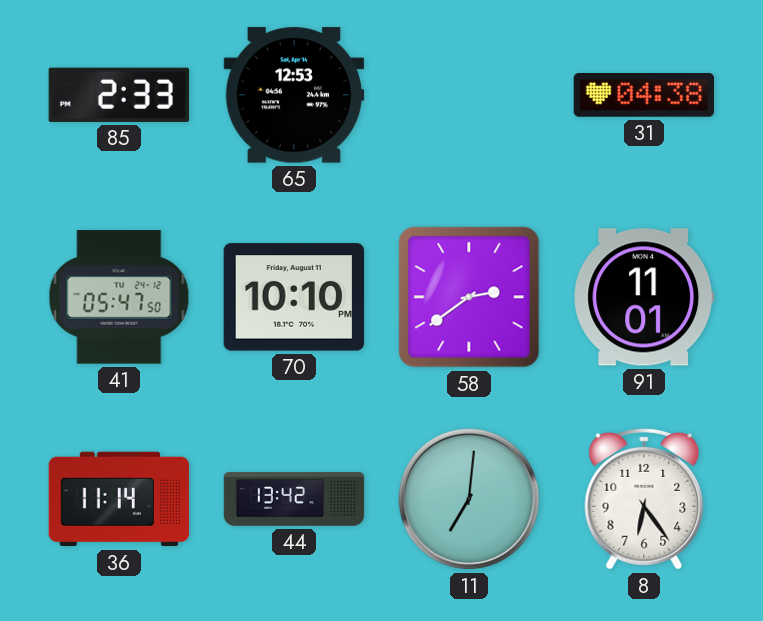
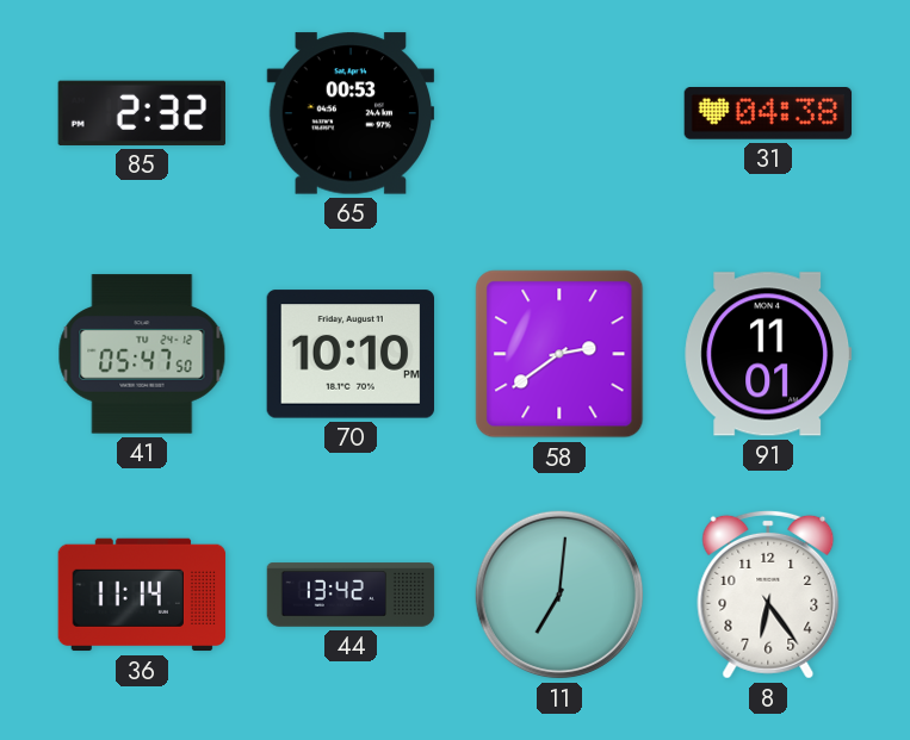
85: 2:33 -> 2:32
65: 12:53 -> 00:53
